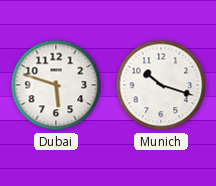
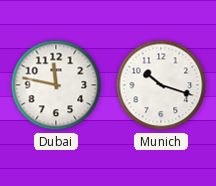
Dubai: 5:48 -> 11:47
